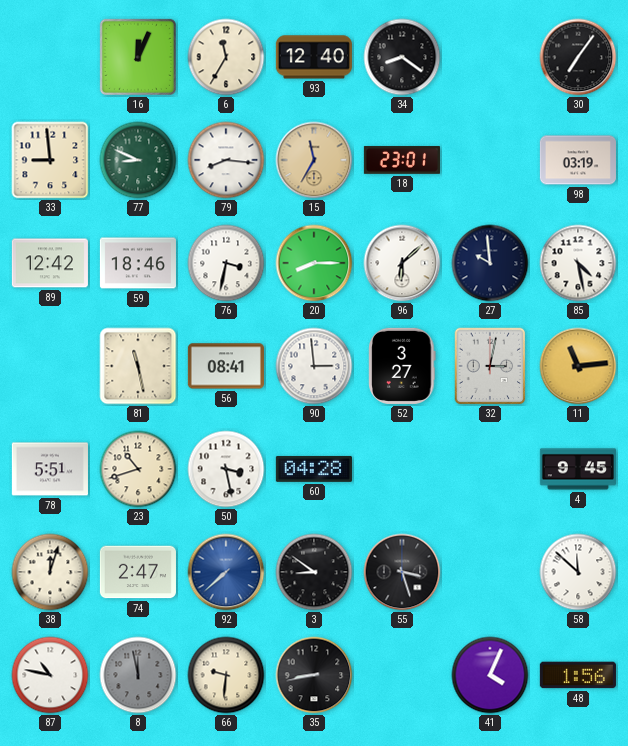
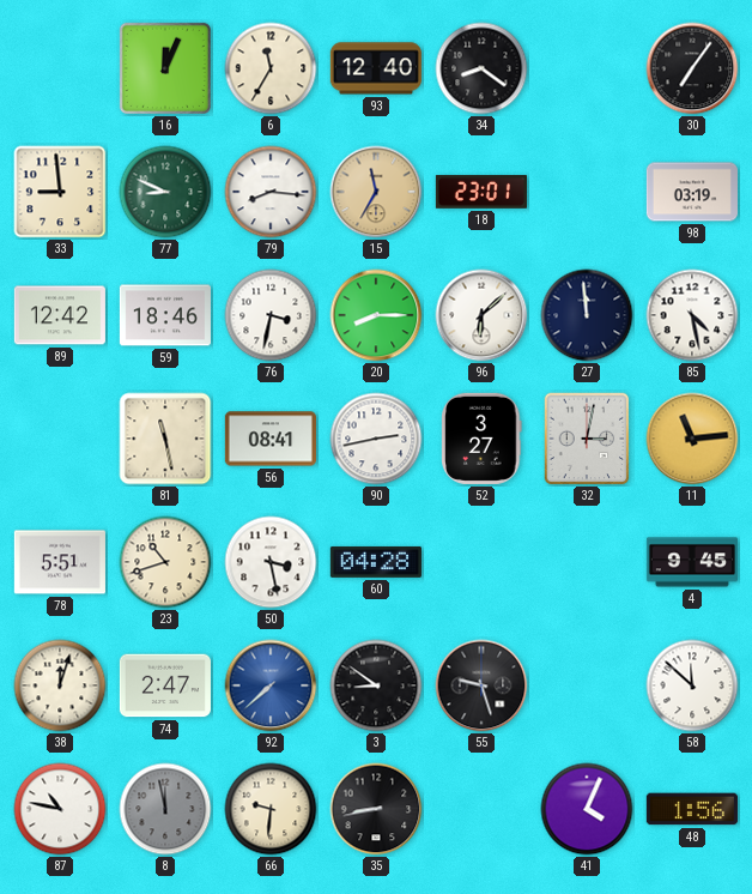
27: 9:59 -> 11:59
90: 2:59 -> 2:43
55: 3:27 -> 9:27
